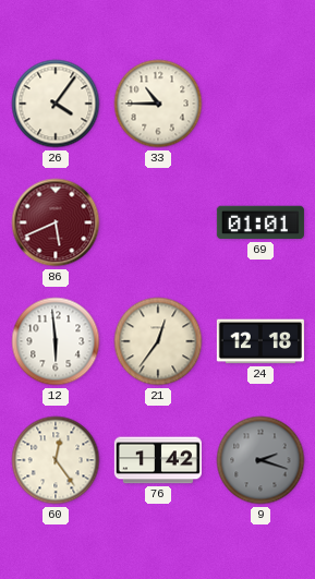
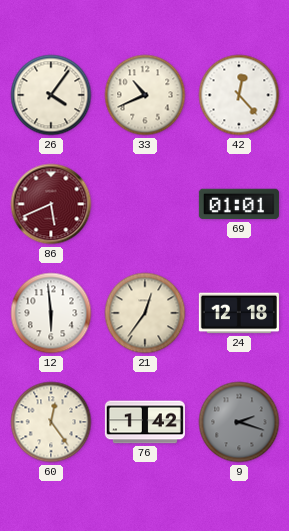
33: 10:45 -> 10:41
42: none -> 12:23
